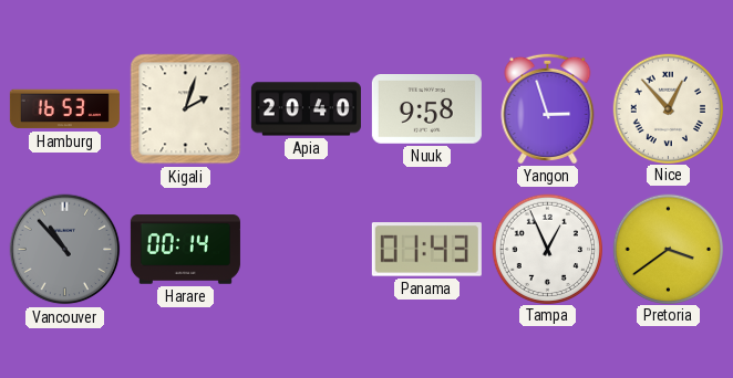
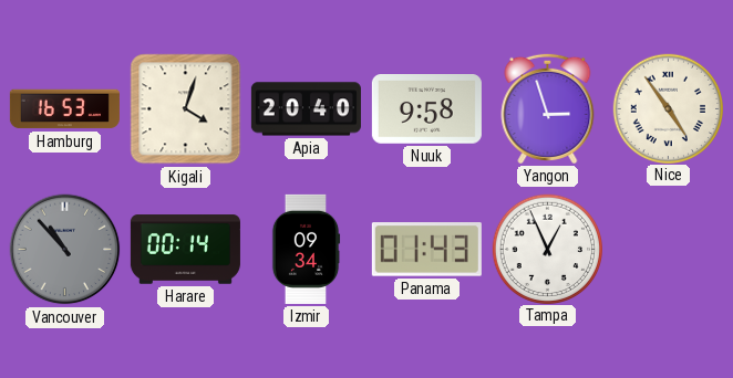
Kigali: 2:03 -> 4:03
Nice: 12:53 -> 4:54
Izmir: none -> 09:34
Pretoria: 3:39 -> none
